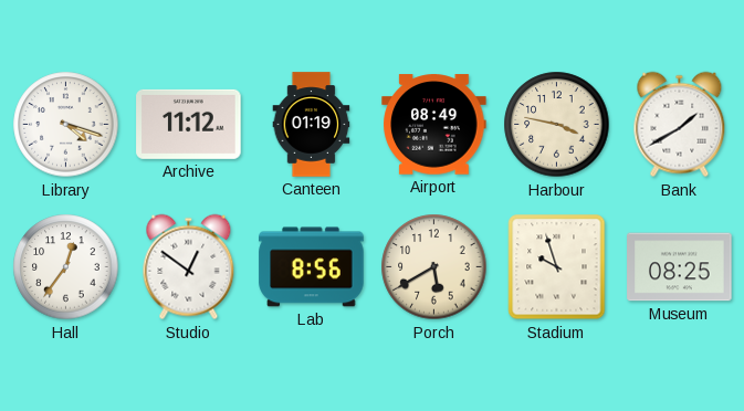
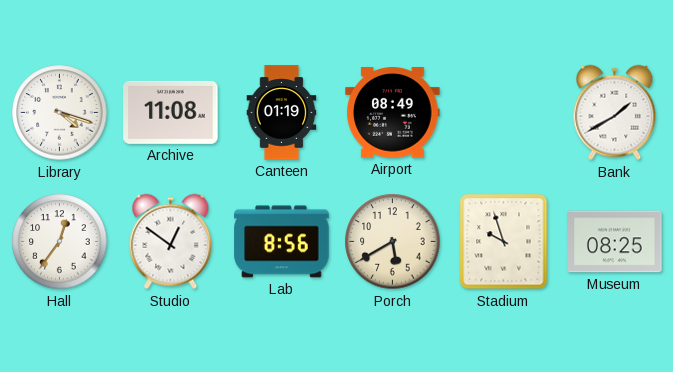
Archive: 11:12 -> 11:08
Harbour: 3:47 -> none
